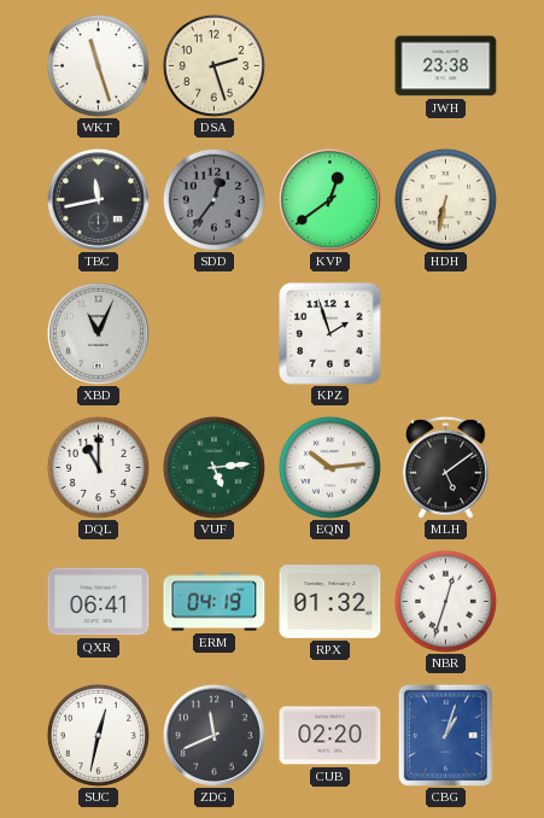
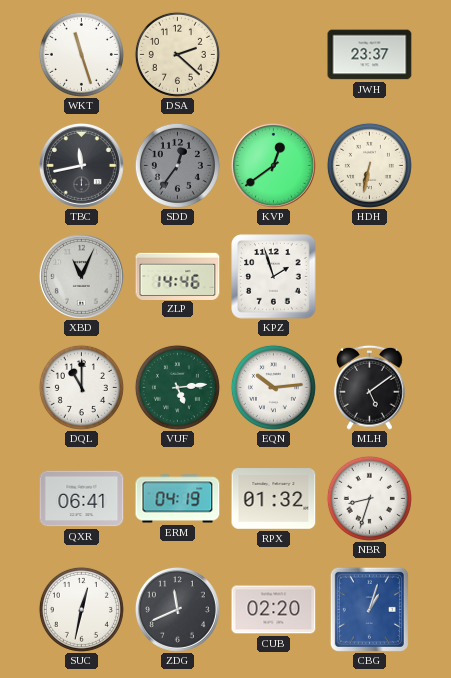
DSA: 2:27 -> 2:22
JWH: 23:38 -> 23:37
ZLP: none -> 14:46
NBR: 12:33 -> 8:33
